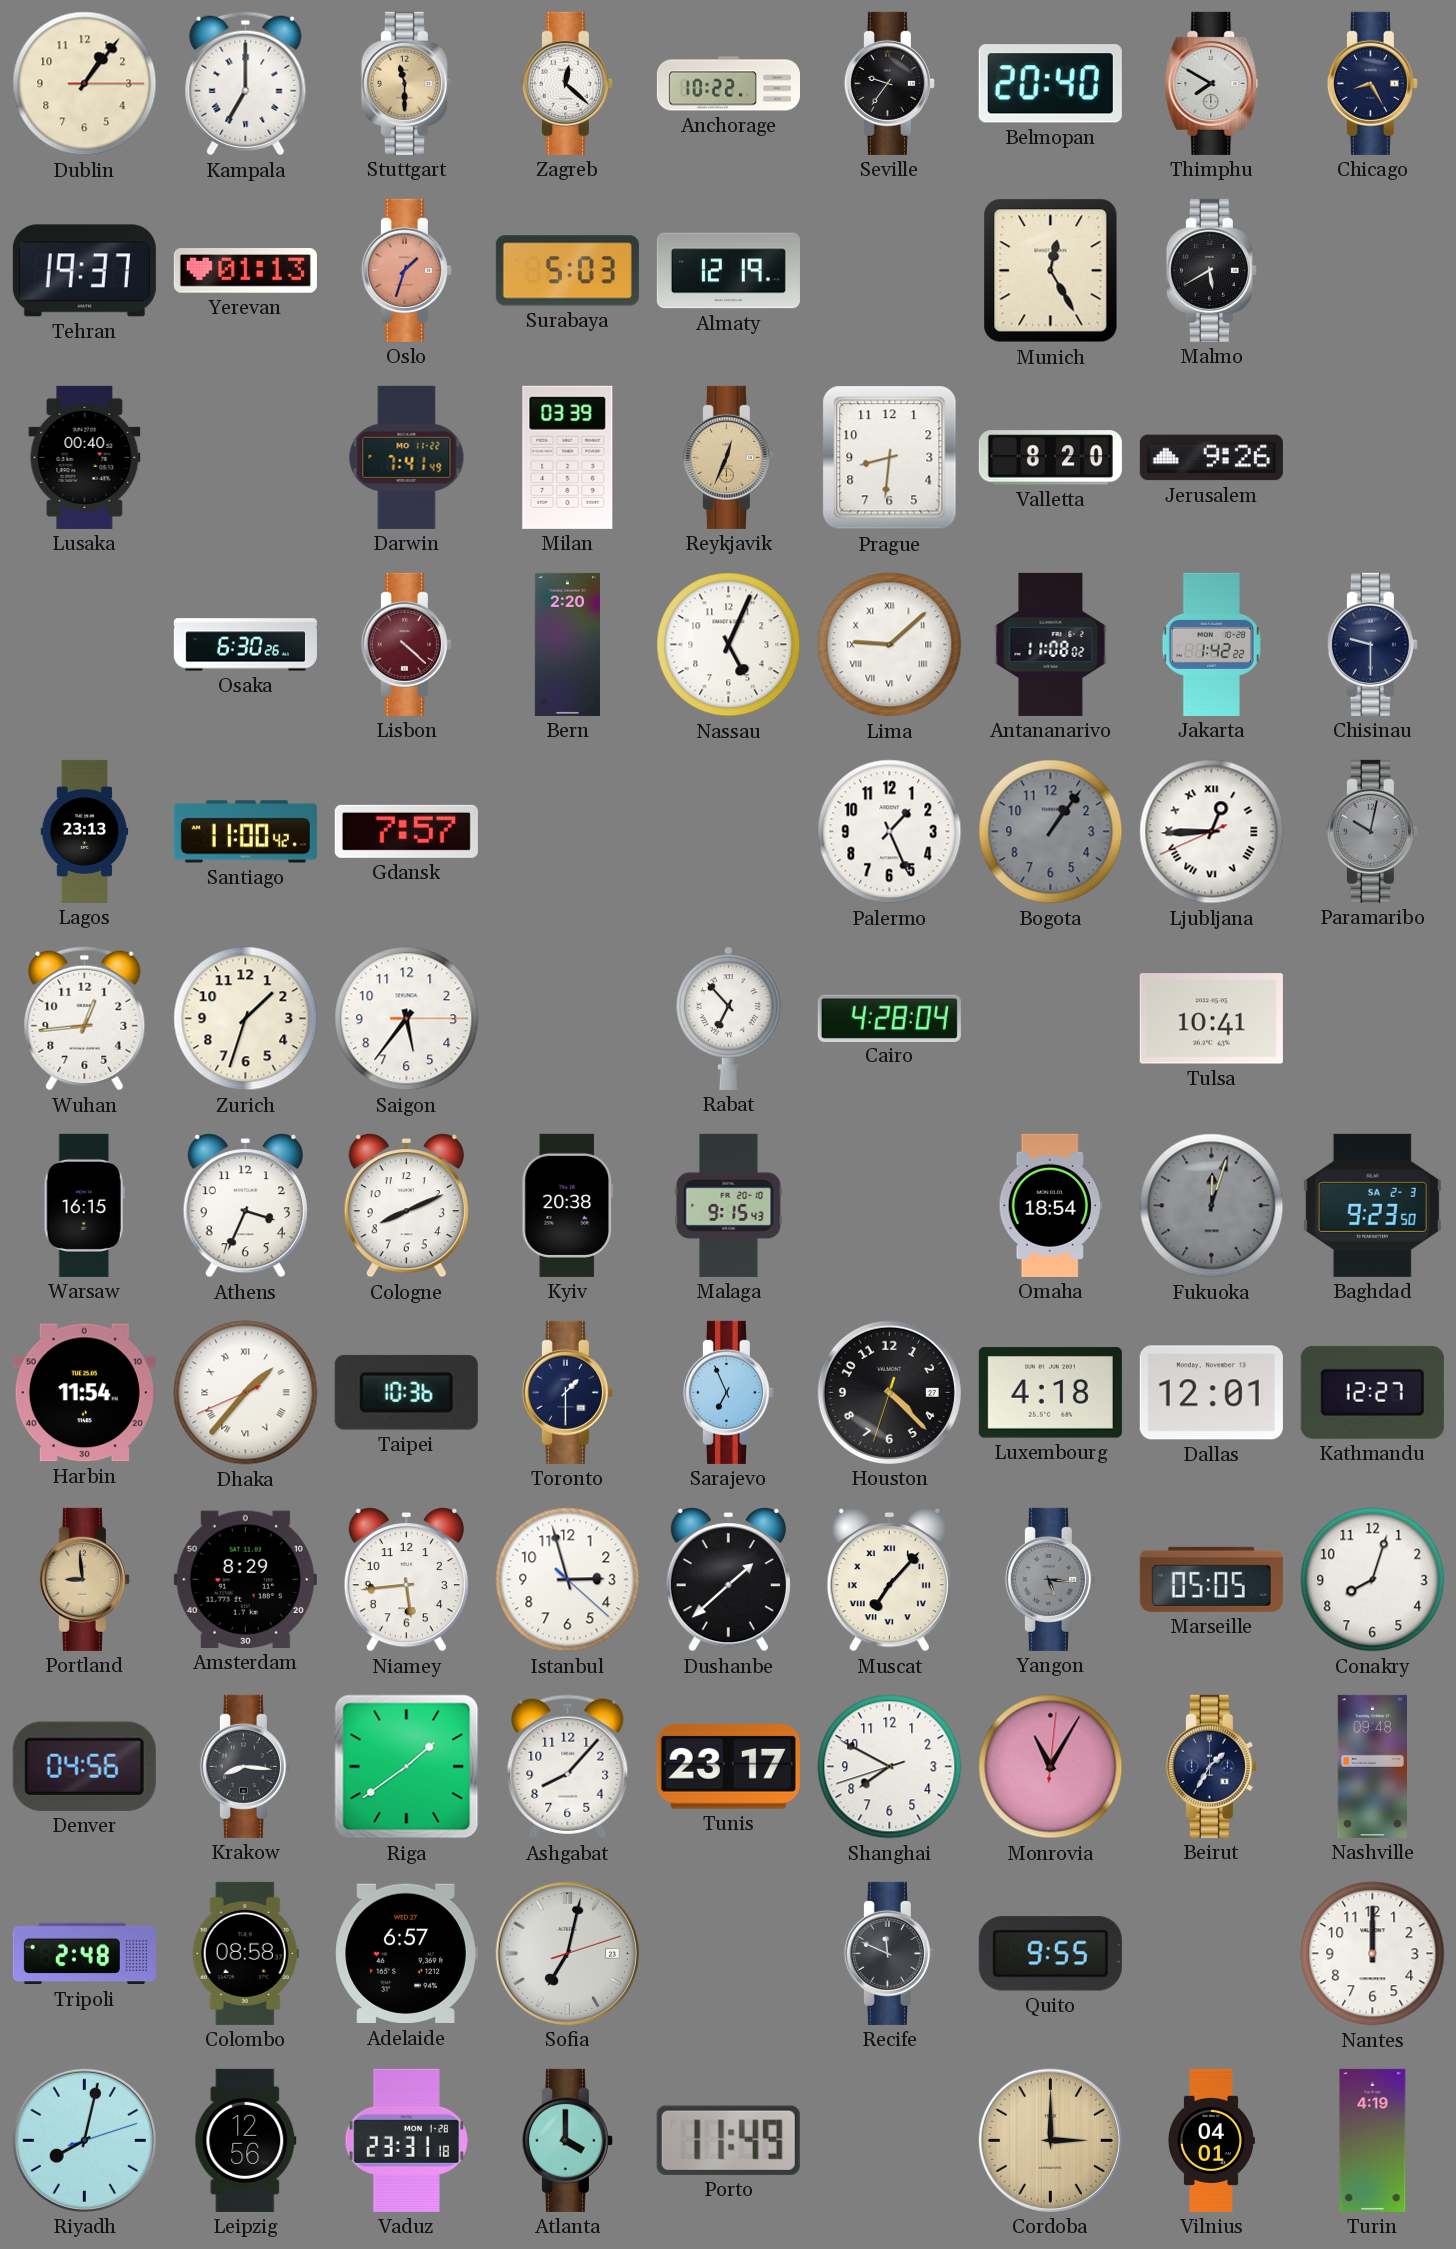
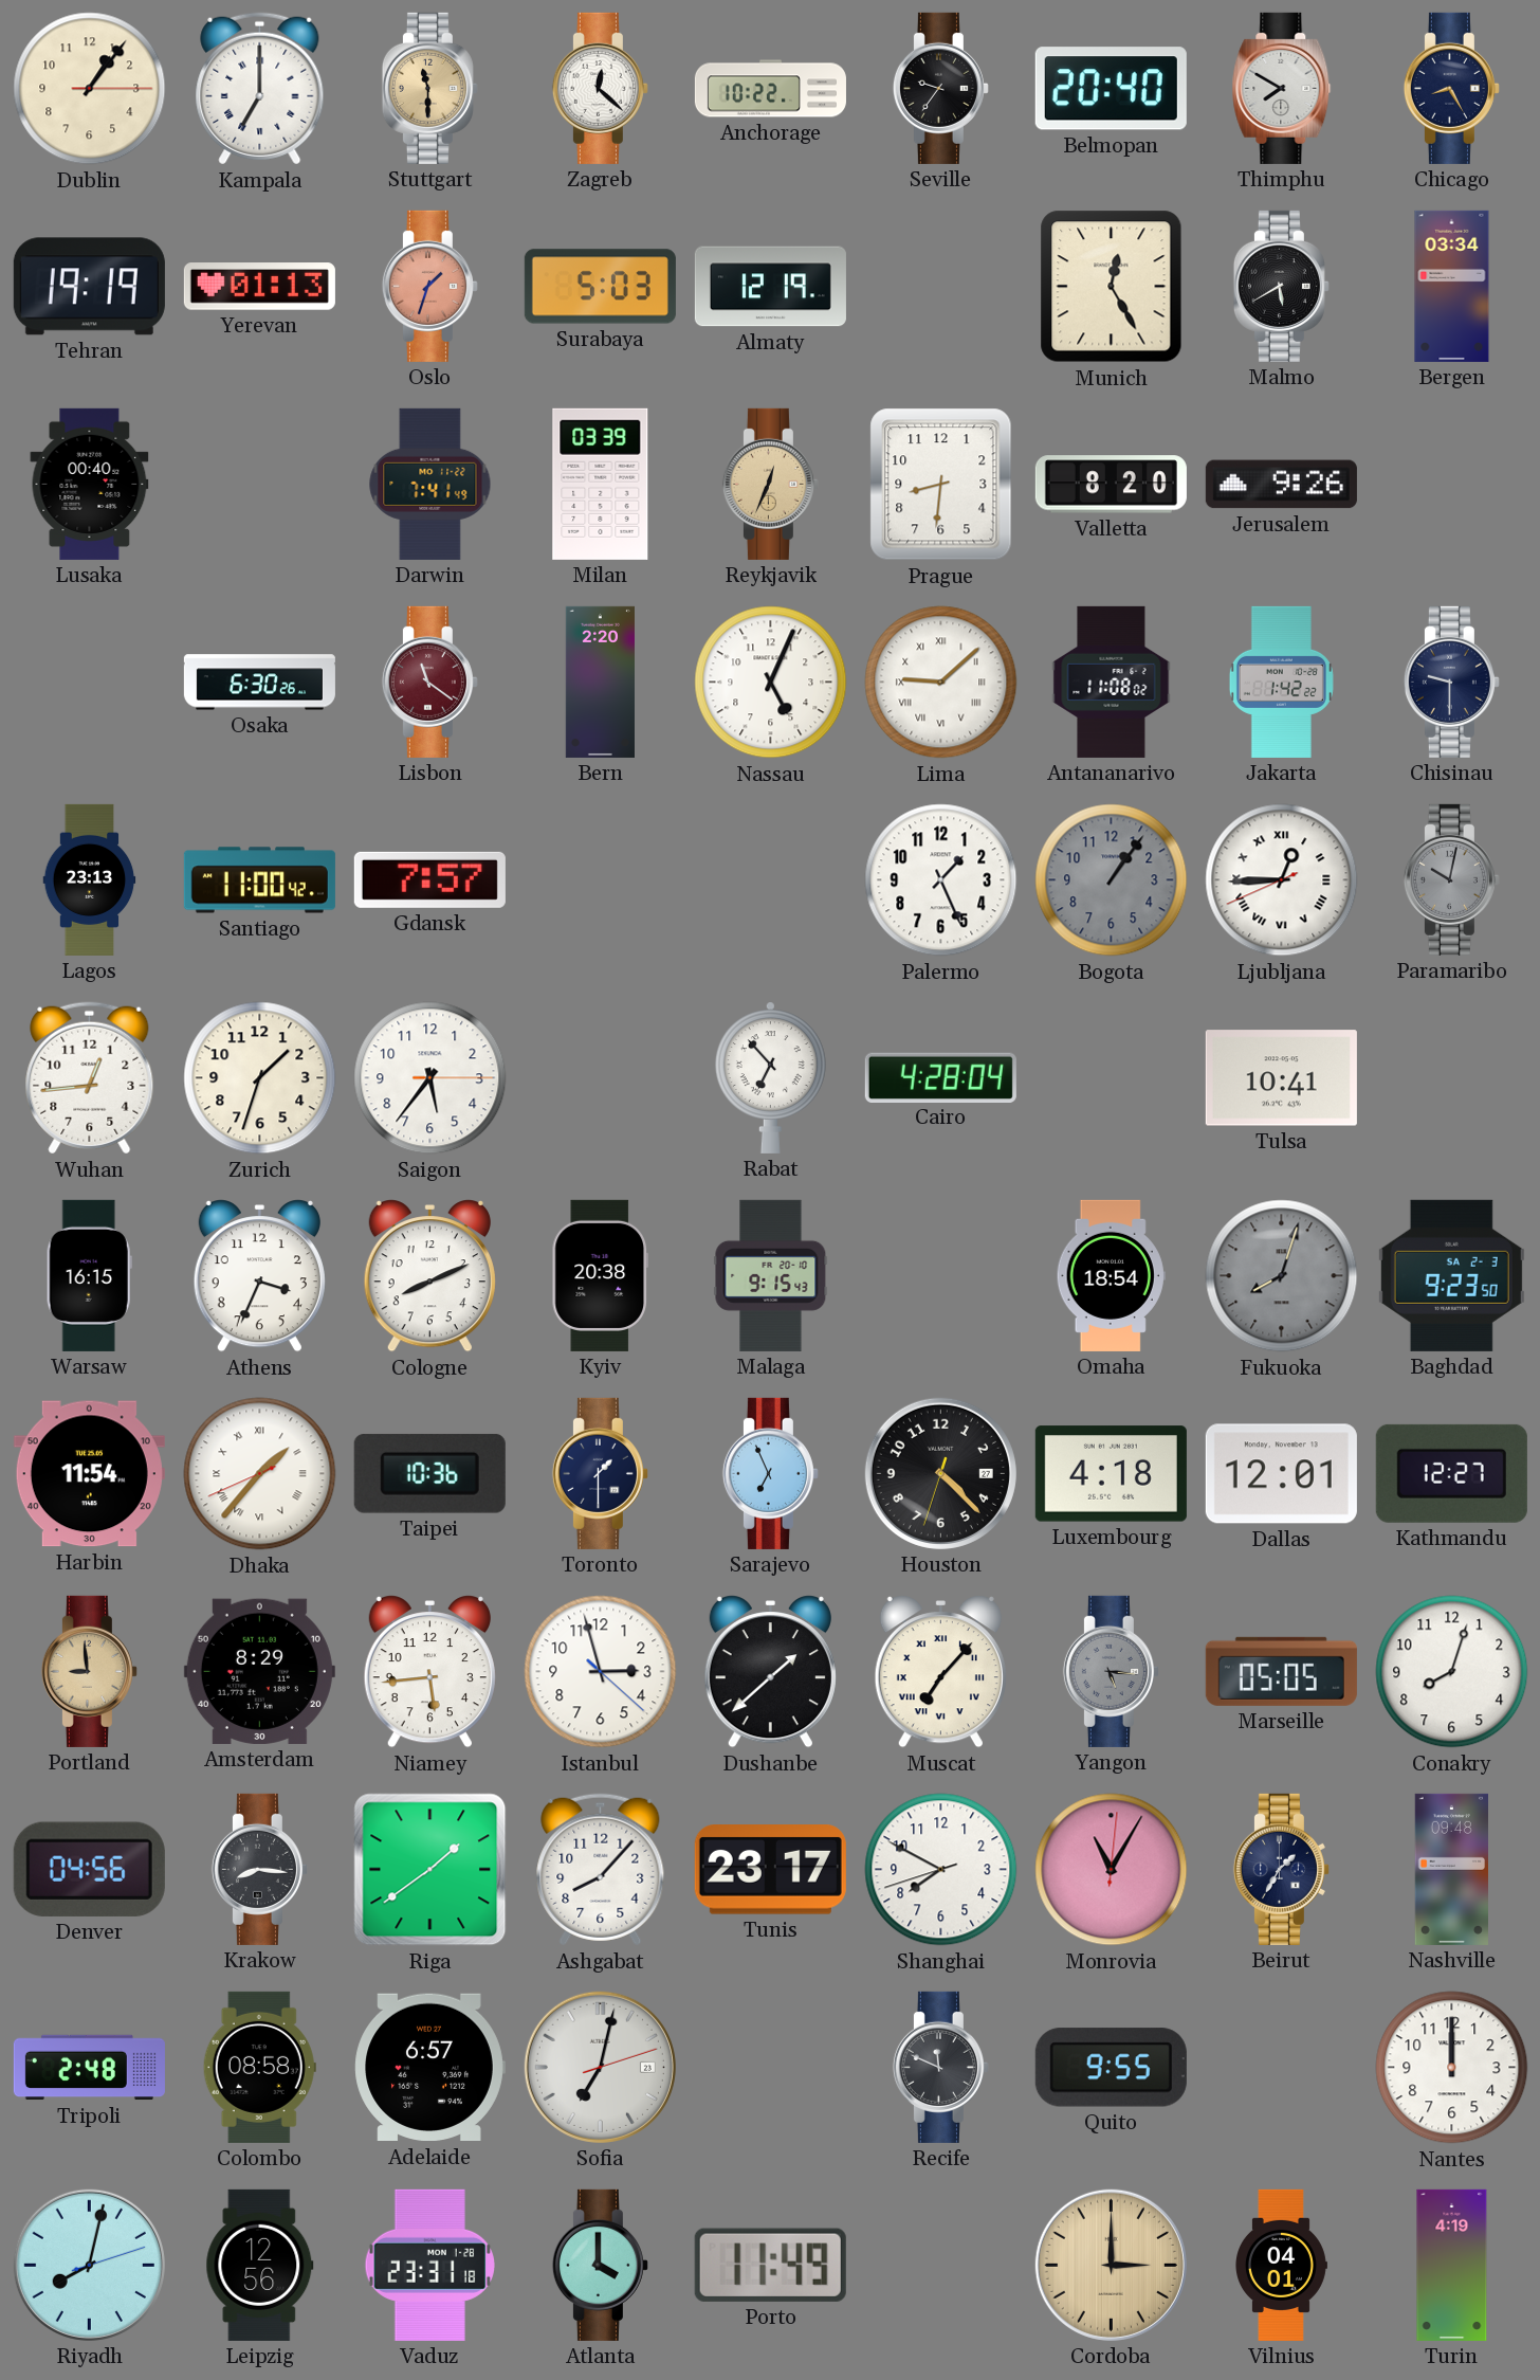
Tehran: 19:37 -> 19:19
Bergen: none -> 03:34
Lisbon: 4:22 -> 11:21
Fukuoka: 12:03 -> 8:03
